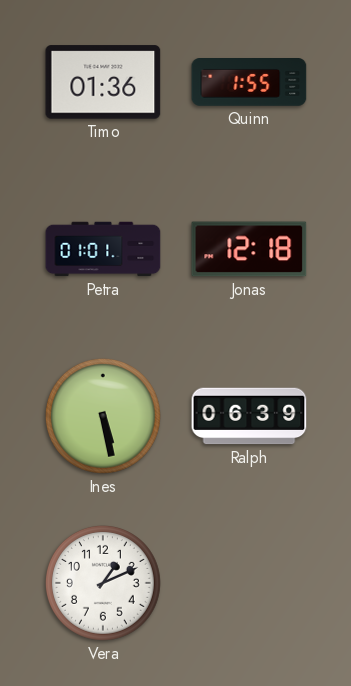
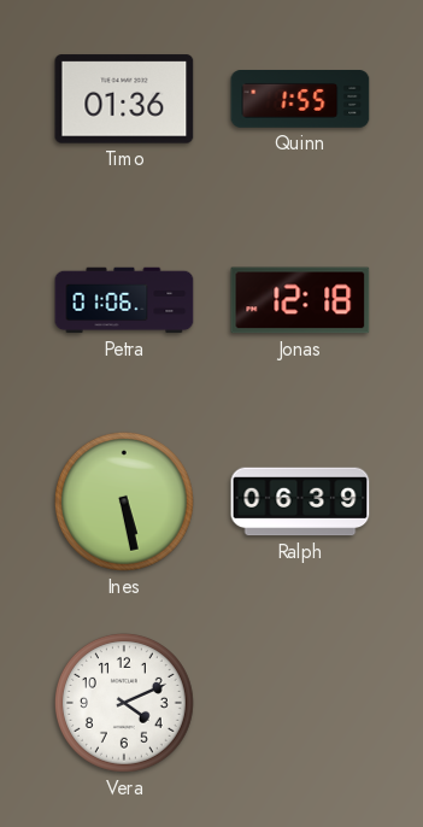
Petra: 01:01 -> 01:06
Vera: 1:11 -> 4:11
